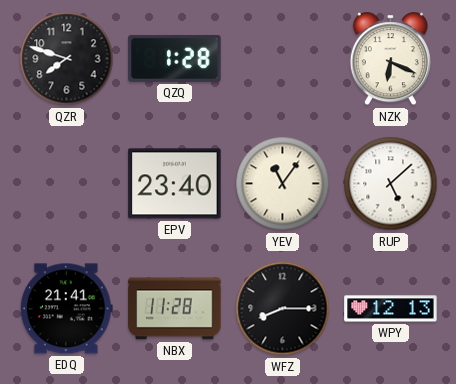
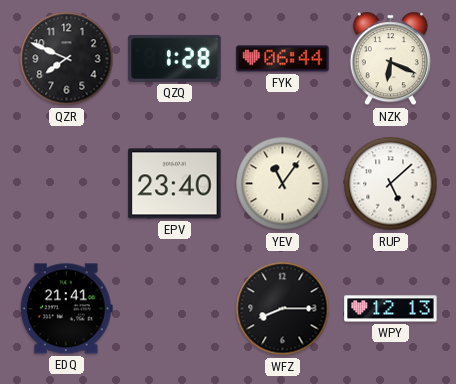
QZR: 7:48 -> 7:49
FYK: none -> 06:44
NBX: 11:28 -> none
